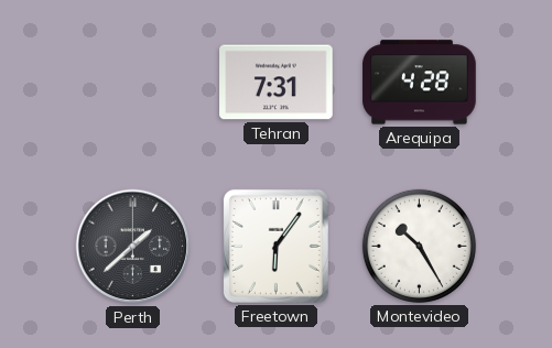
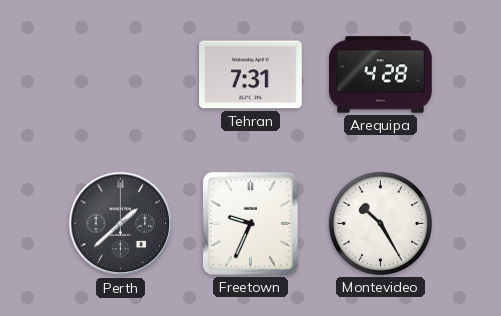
Freetown: 6:06 -> 9:34
